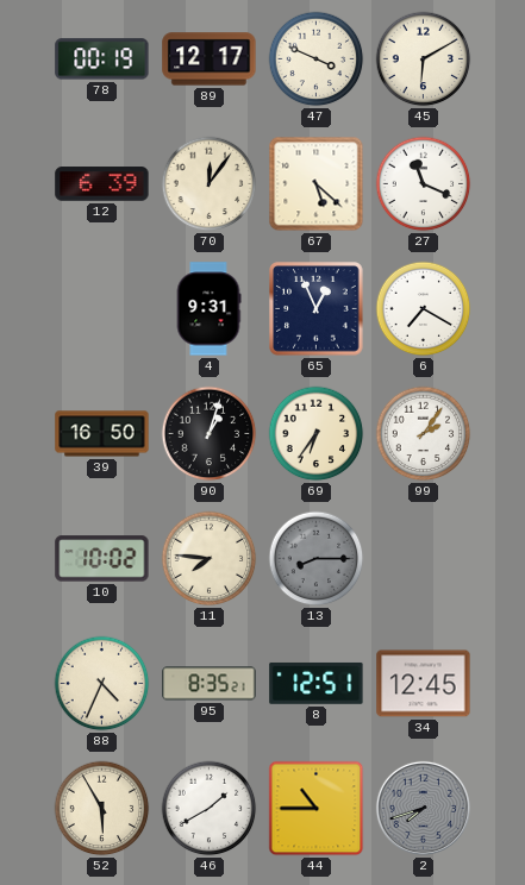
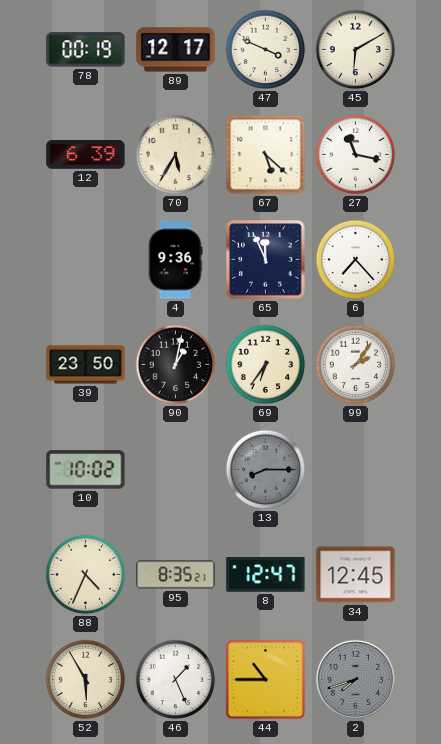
70: 12:06 -> 5:35
27: 11:19 -> 11:17
4: 9:31 -> 9:36
65: 12:56 -> 11:56
6: 7:20 -> 7:23
39: 16:50 -> 23:50
90: 1:03 -> 1:02
11: 7:46 -> none
8: 12:51 -> 12:47
46: 1:40 -> 1:26
